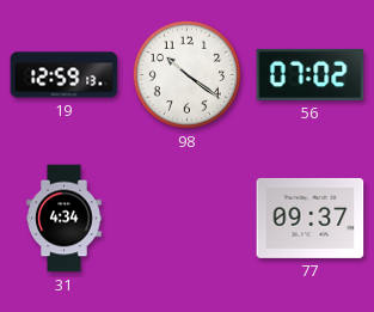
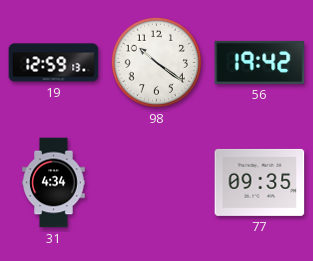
56: 07:02 -> 19:42
77: 09:37 -> 09:35
